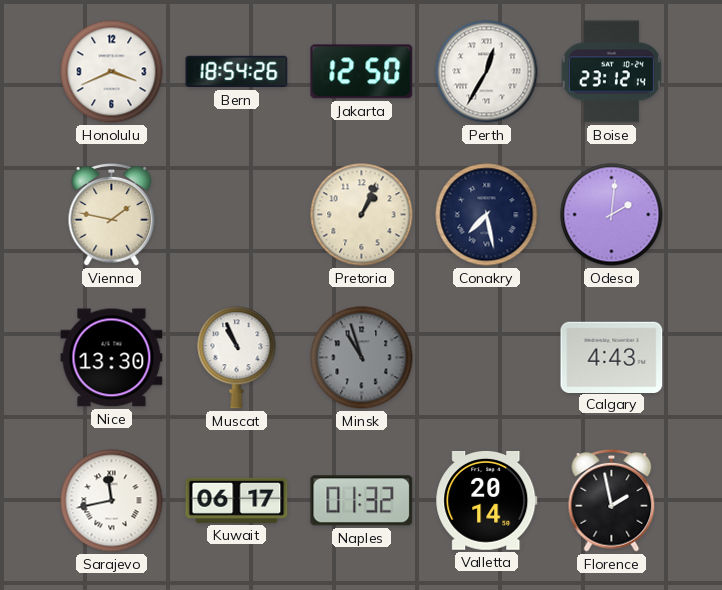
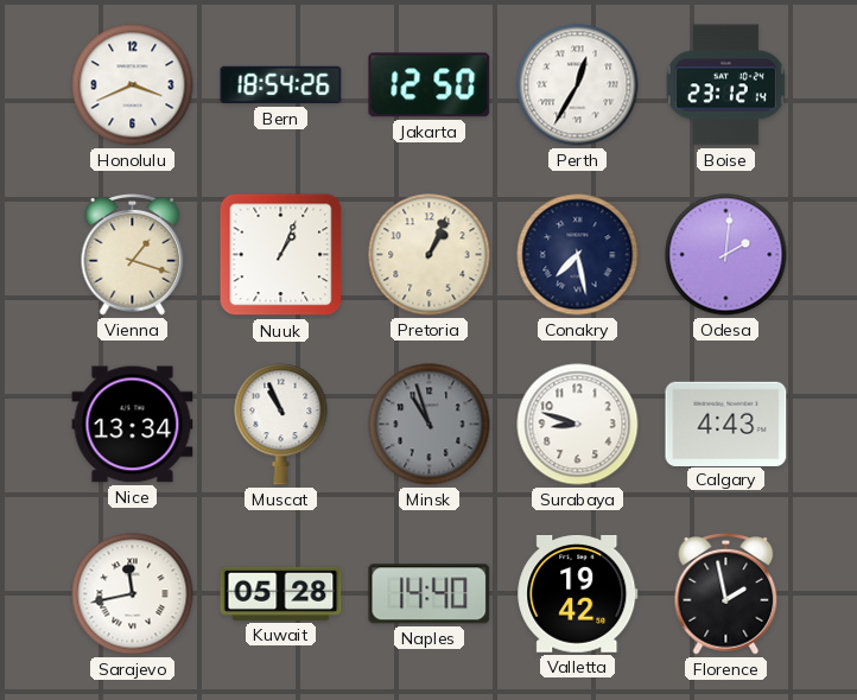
Vienna: 1:47 -> 1:18
Nuuk: none -> 1:04
Nice: 13:30 -> 13:34
Surabaya: none -> 8:48
Kuwait: 06:17 -> 05:28
Naples: 01:32 -> 14:40
Valletta: 20:14 -> 19:42
